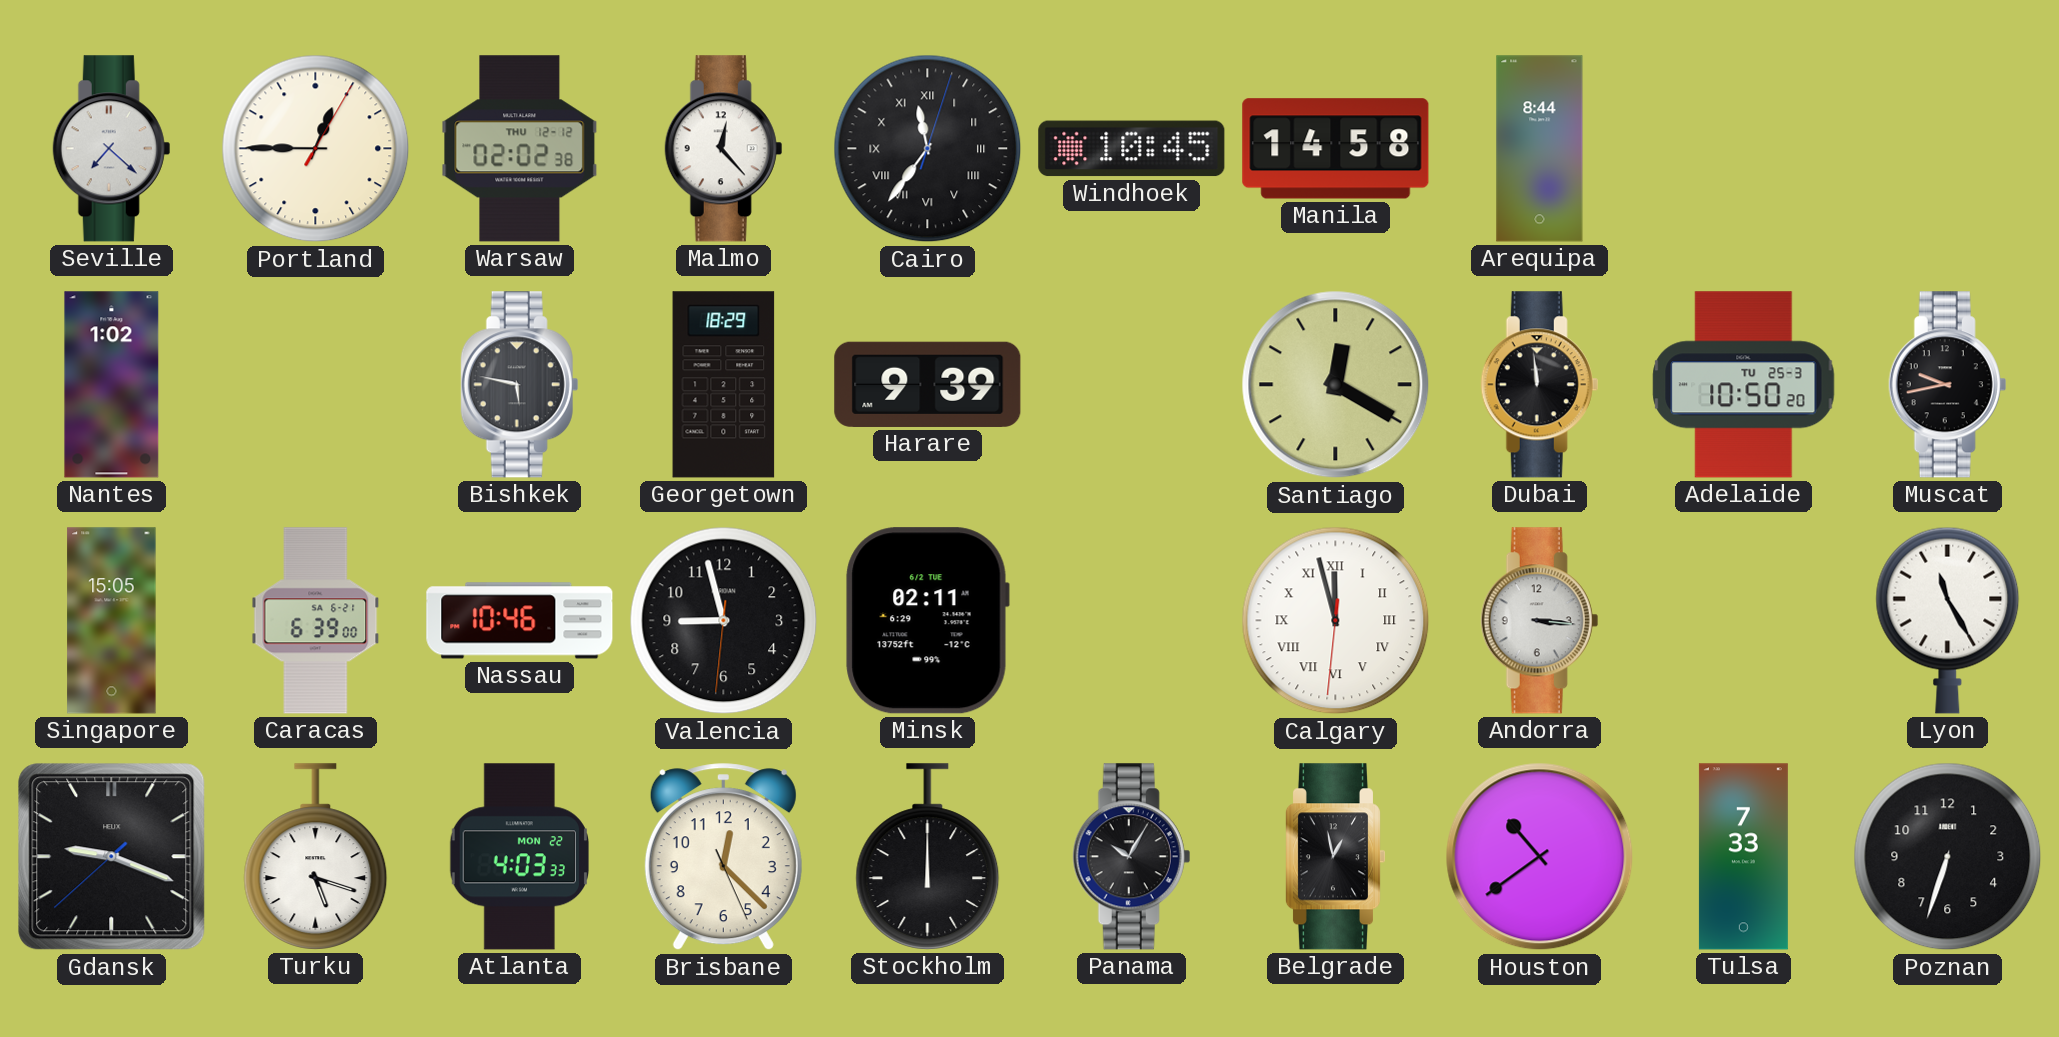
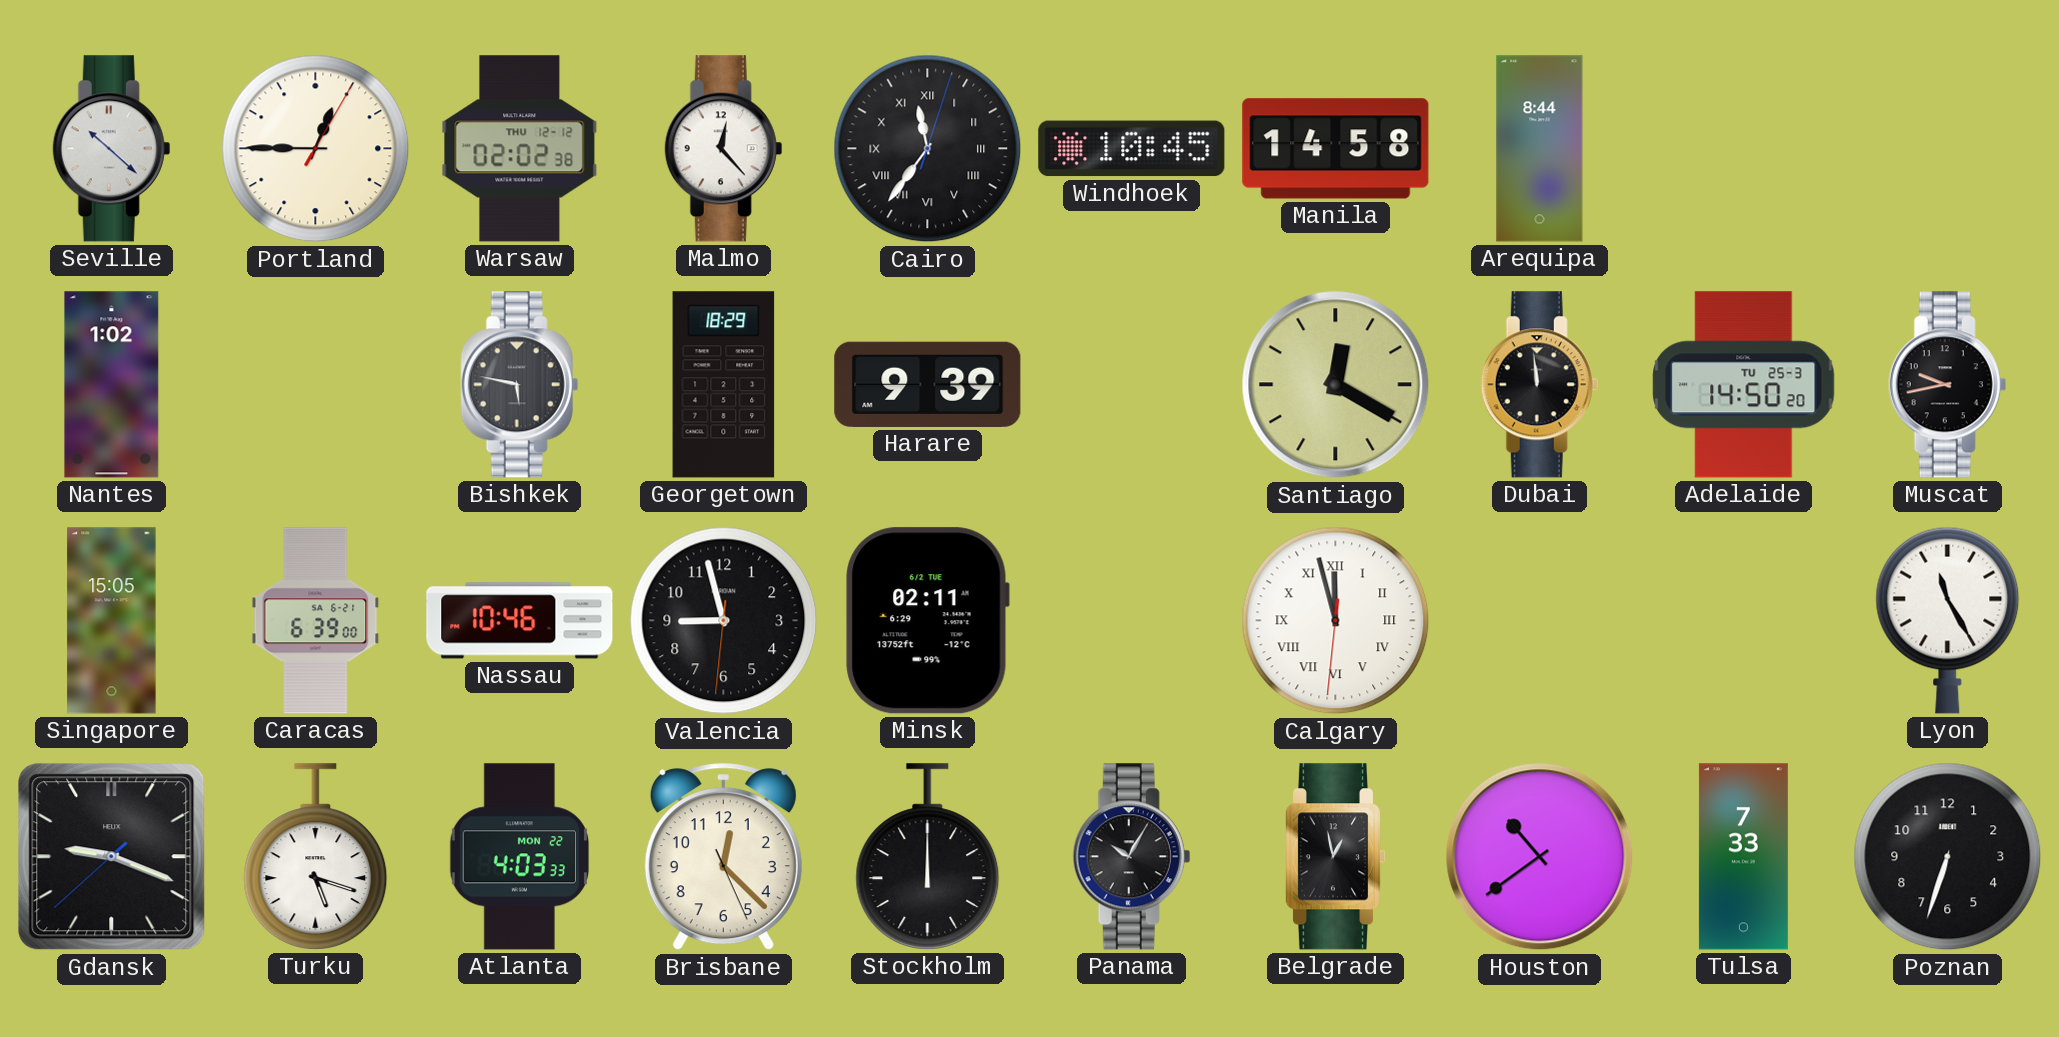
Seville: 7:22 -> 10:22
Adelaide: 10:50 -> 14:50
Andorra: 3:16 -> none
